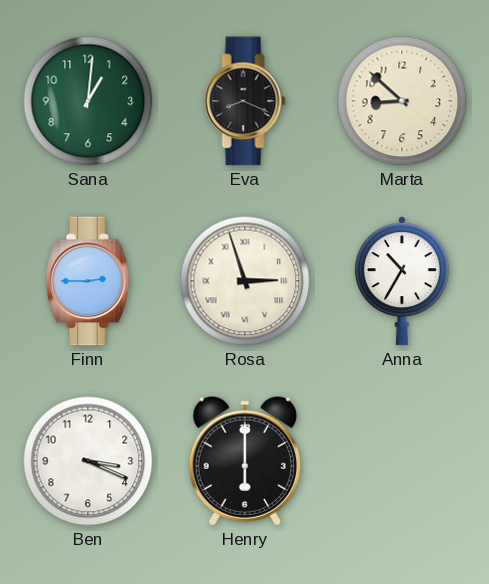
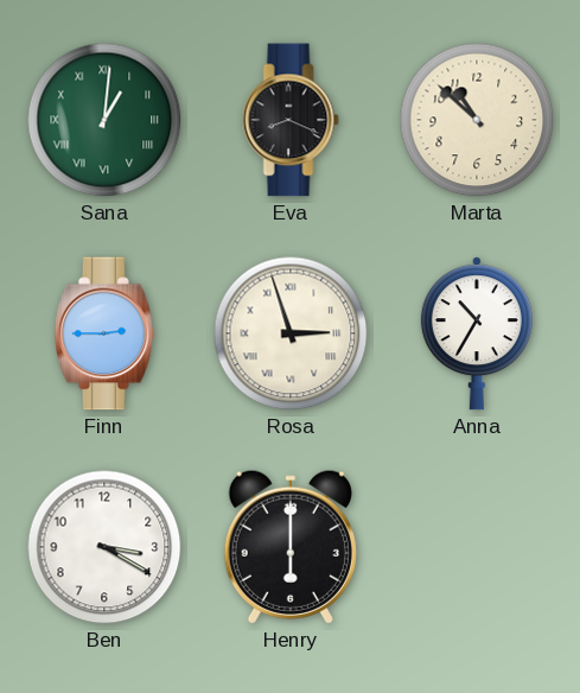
Sana numerals: Arabic -> Roman
Marta: 8:52 -> 10:52
Ben: 3:19 -> 3:20
